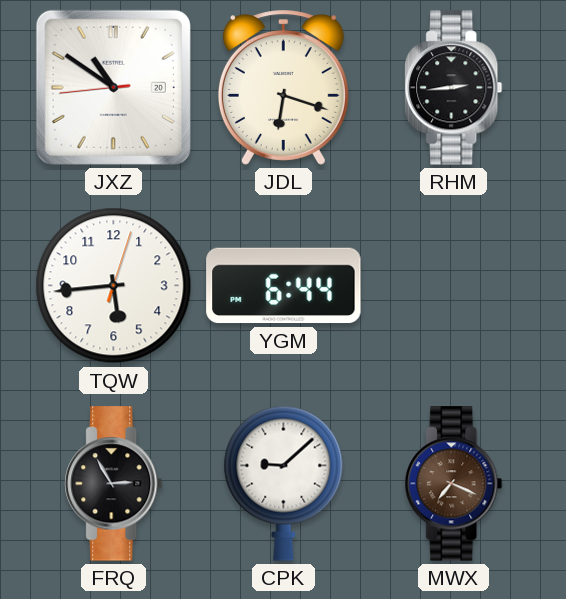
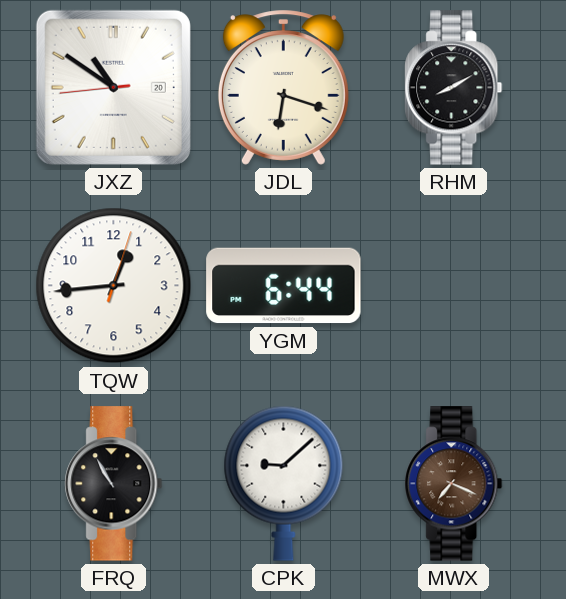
RHM: 2:44 -> 8:10
TQW: 5:44 -> 12:44
FRQ: 2:55 -> 10:55
